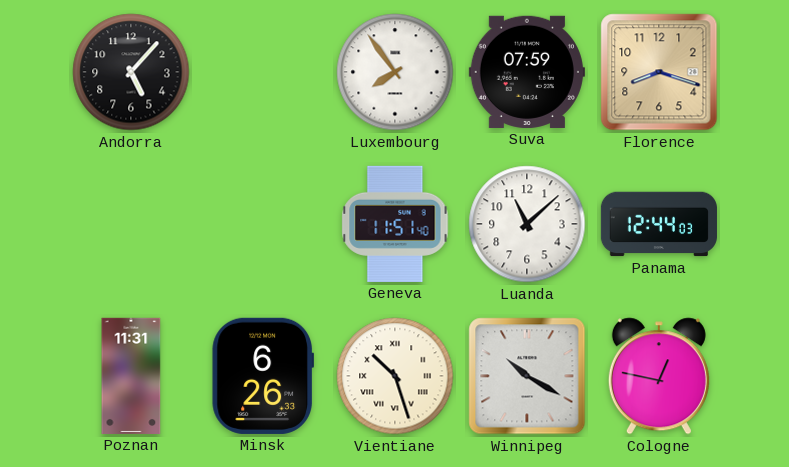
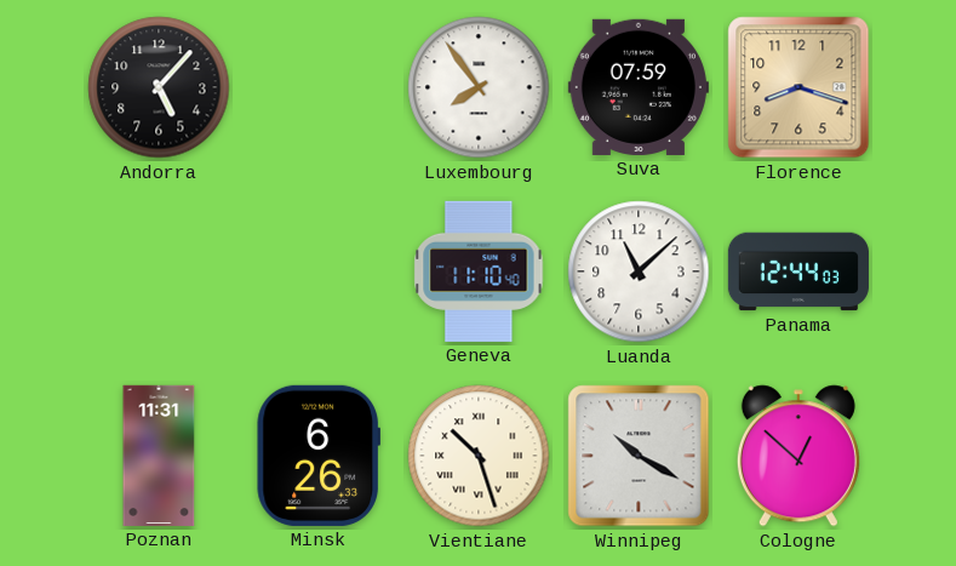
Geneva: 11:51 -> 11:10
Cologne: 12:47 -> 12:52
